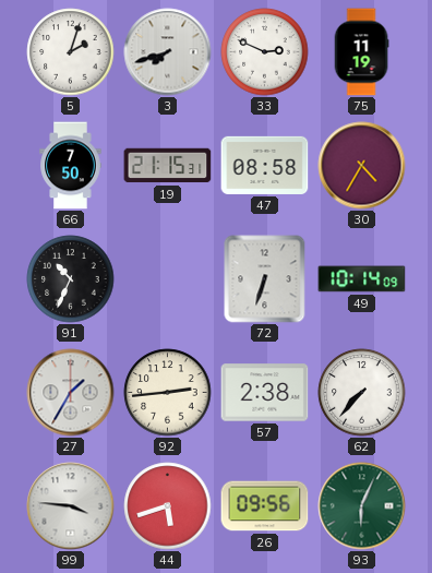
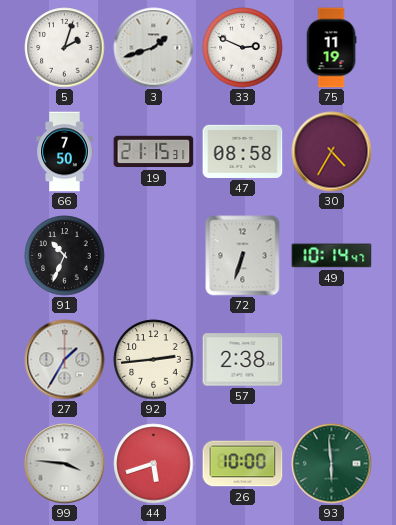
3: 7:42 -> 1:42
49: 10:14:09 -> 10:14:47
62: 7:37 -> none
26: 09:56 -> 10:00
93: 6:04 -> 5:59
